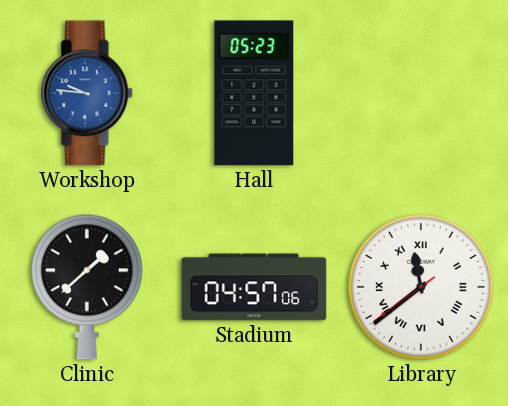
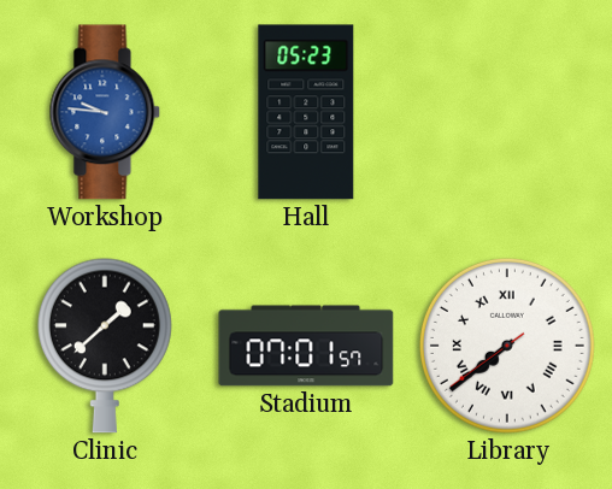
Stadium: 04:57 -> 07:01
Library: 11:38 -> 7:38
